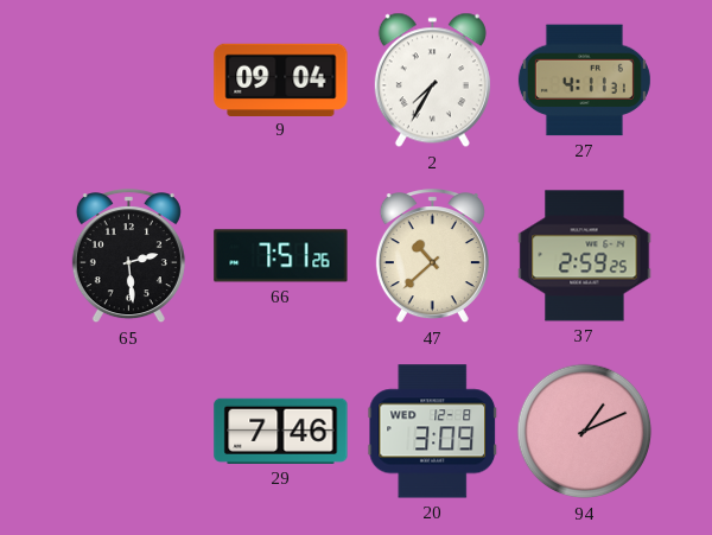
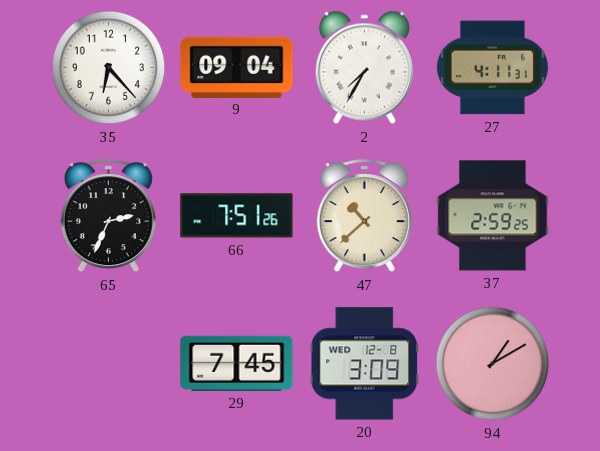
35: none -> 6:23
65: 2:29 -> 2:34
29: 7:46 -> 7:45
94: 1:11 -> 1:10
